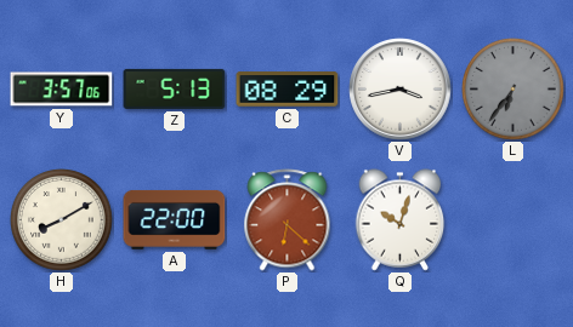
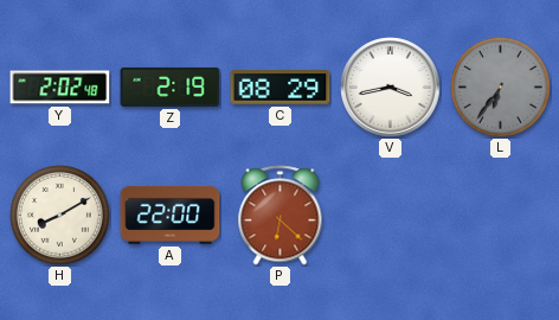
Y: 3:57 -> 2:02
Z: 5:13 -> 2:19
Q: 10:03 -> none
